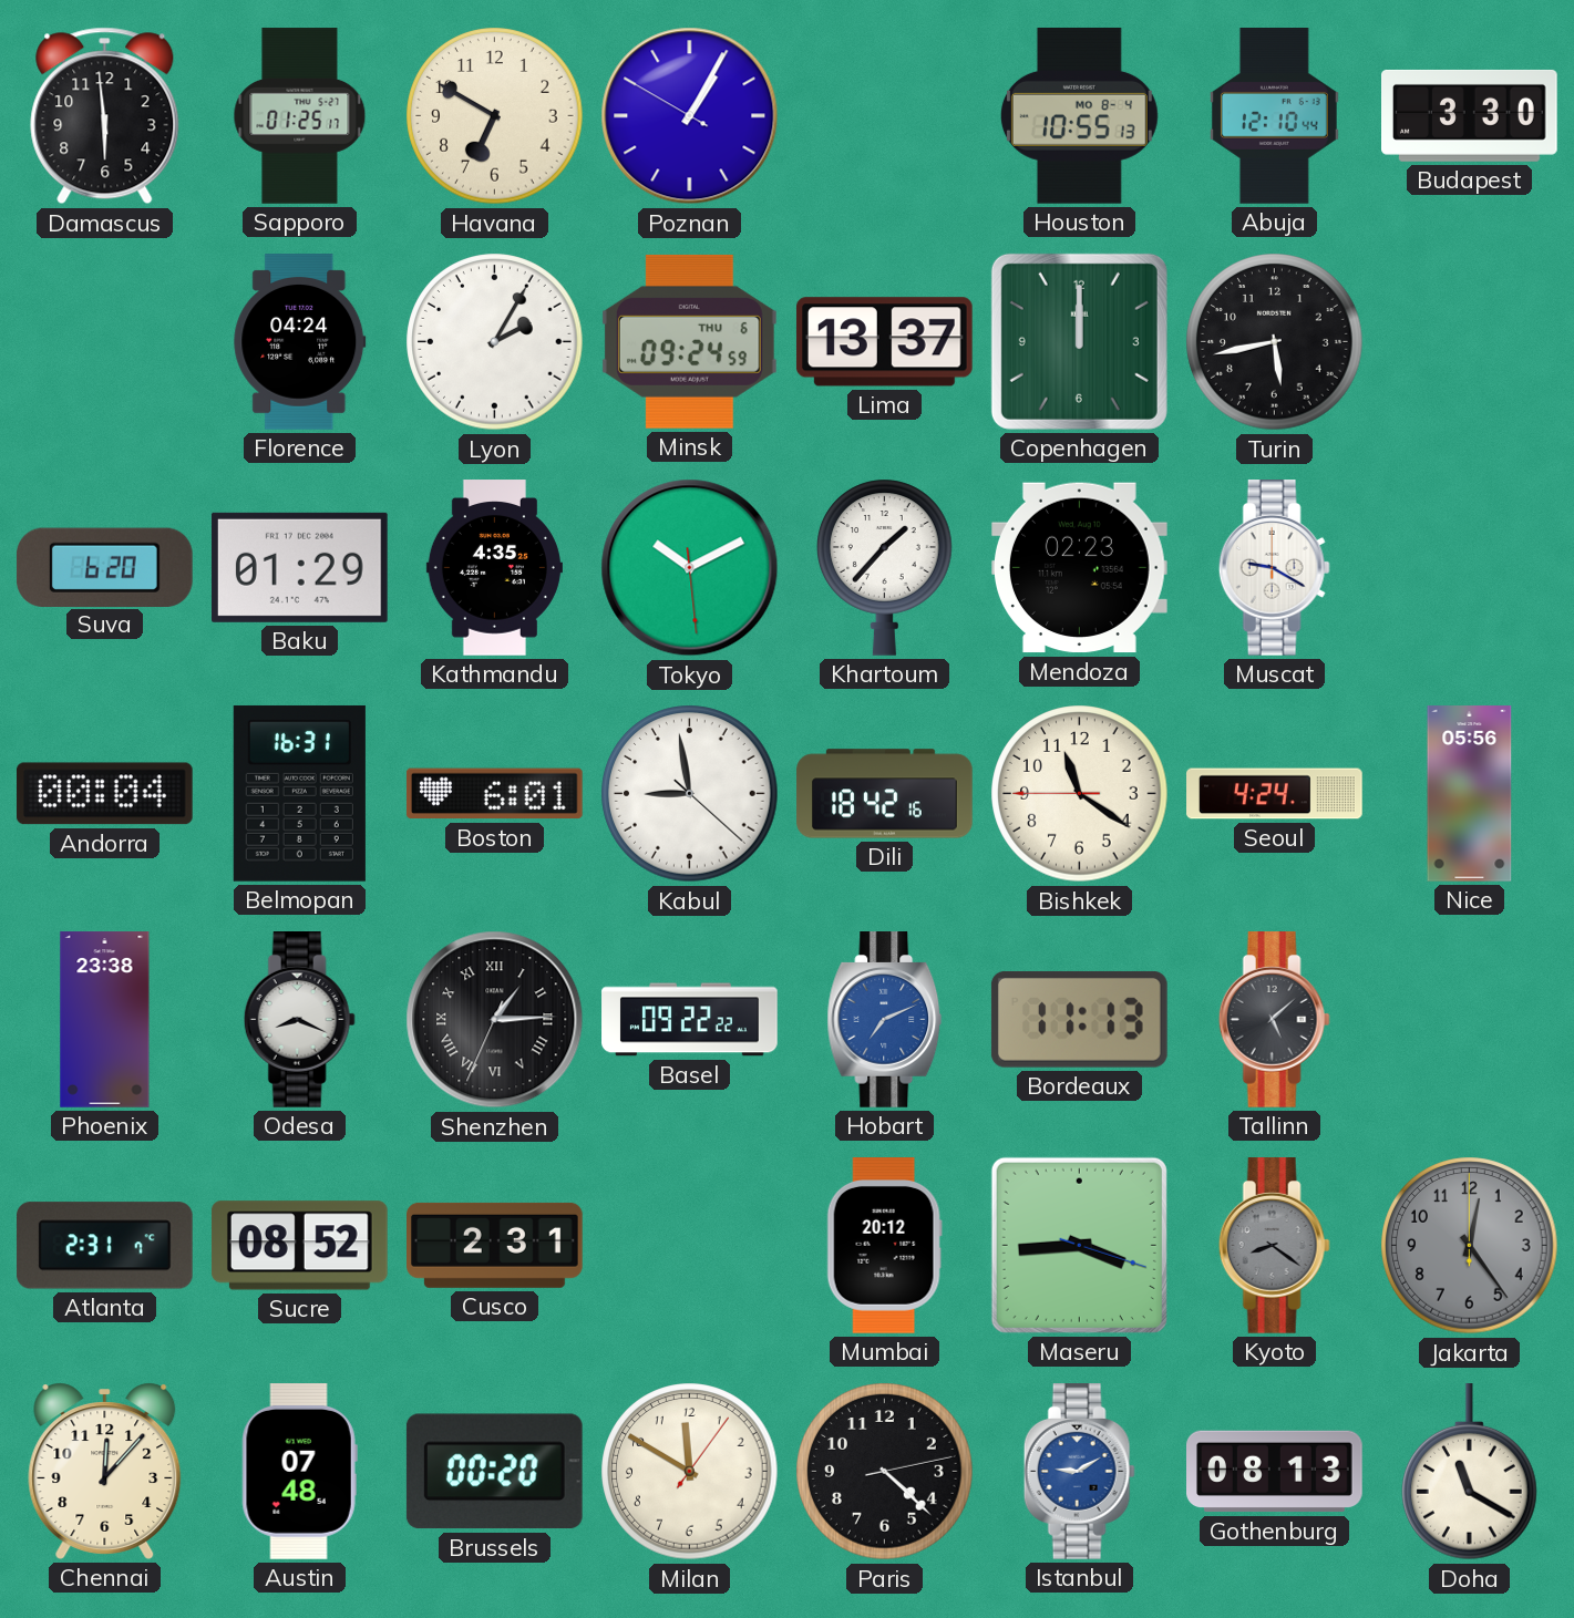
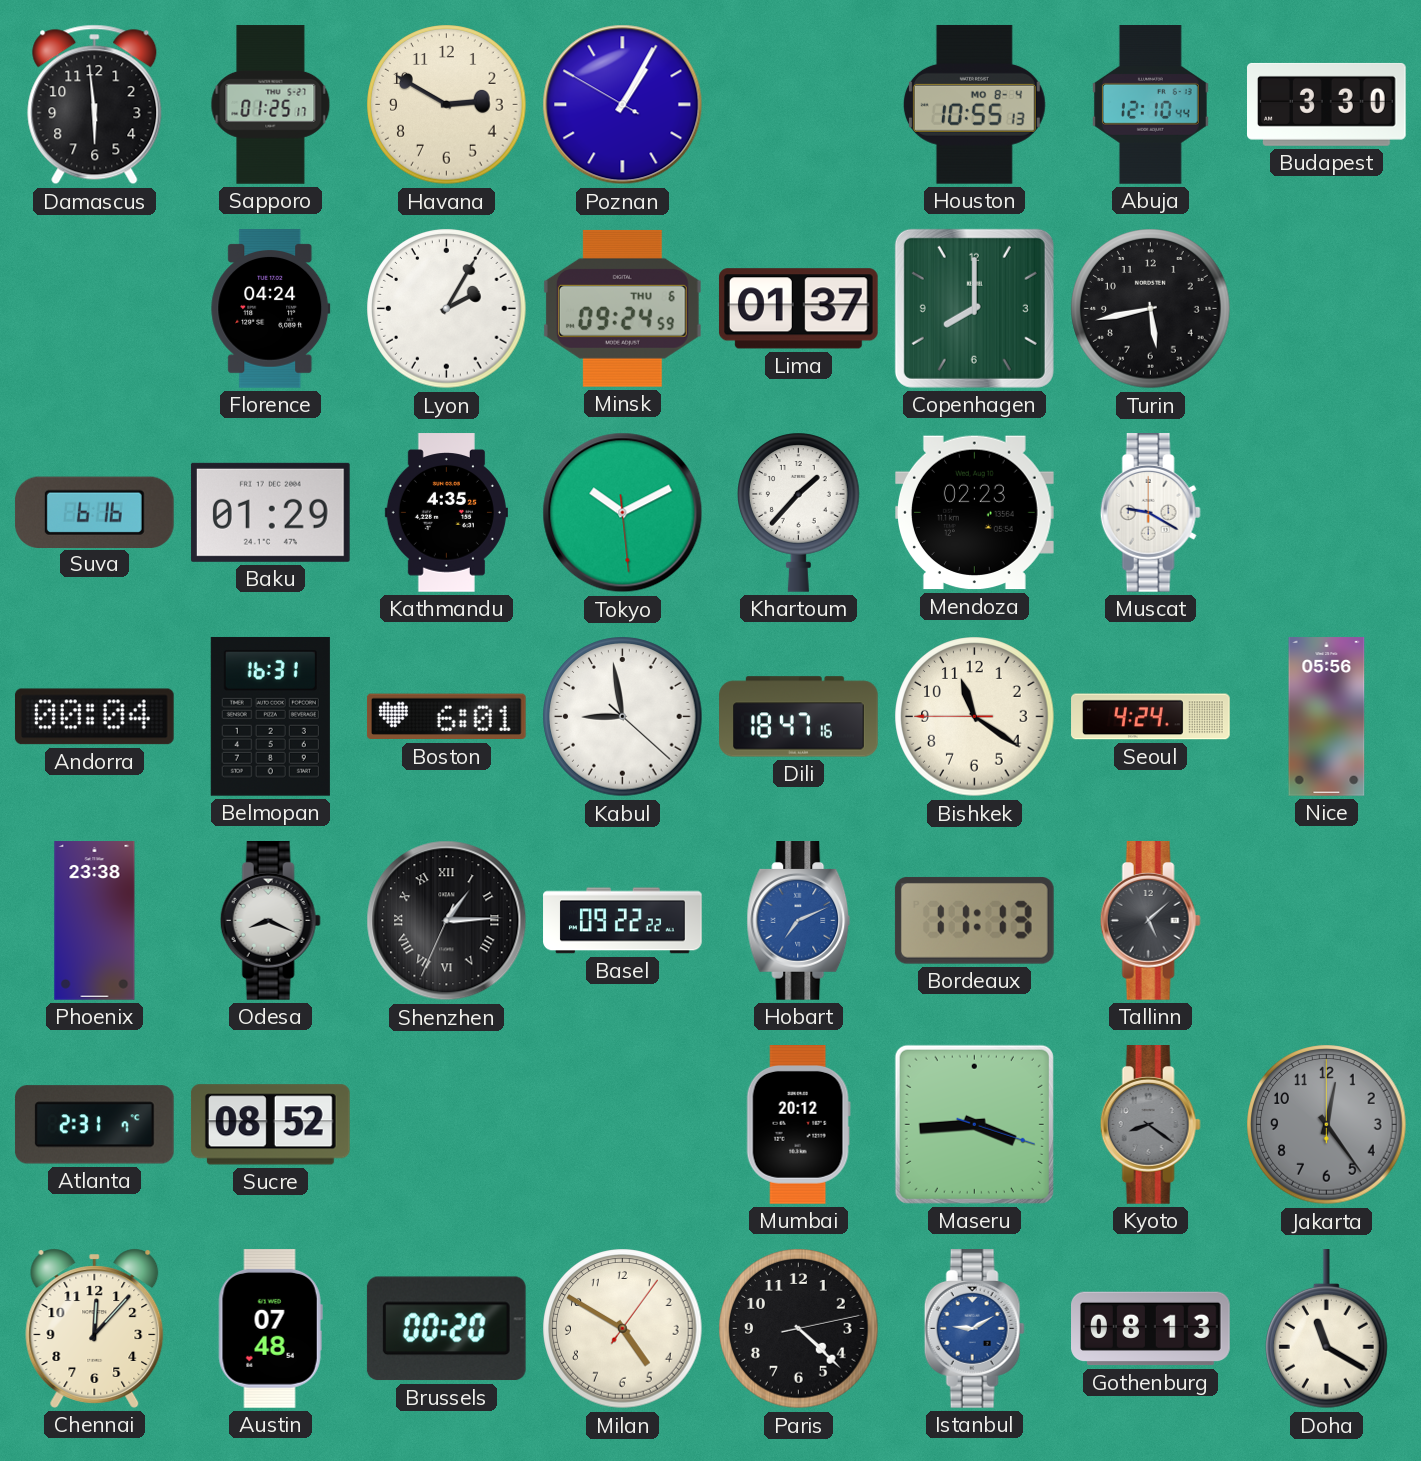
Havana: 6:50 -> 2:50
Lima: 13:37 -> 01:37
Copenhagen: 12:00 -> 8:00
Suva: 6:20 -> 6:16
Dili: 18:42 -> 18:47
Cusco: 2:31 -> none
Milan: 11:50 -> 4:50
